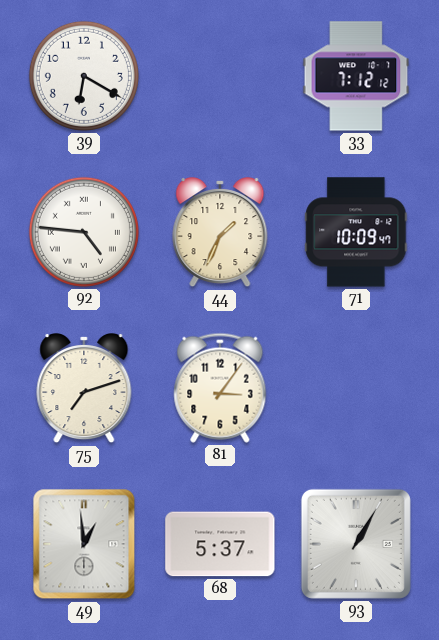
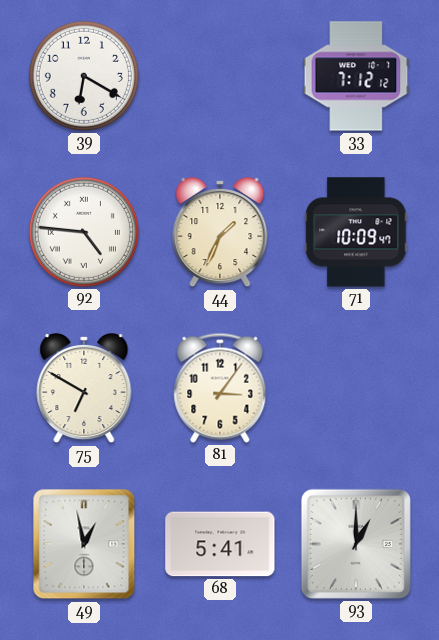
75: 7:12 -> 6:50
49: 12:59 -> 12:58
68: 5:37 -> 5:41
93: 1:05 -> 1:00
